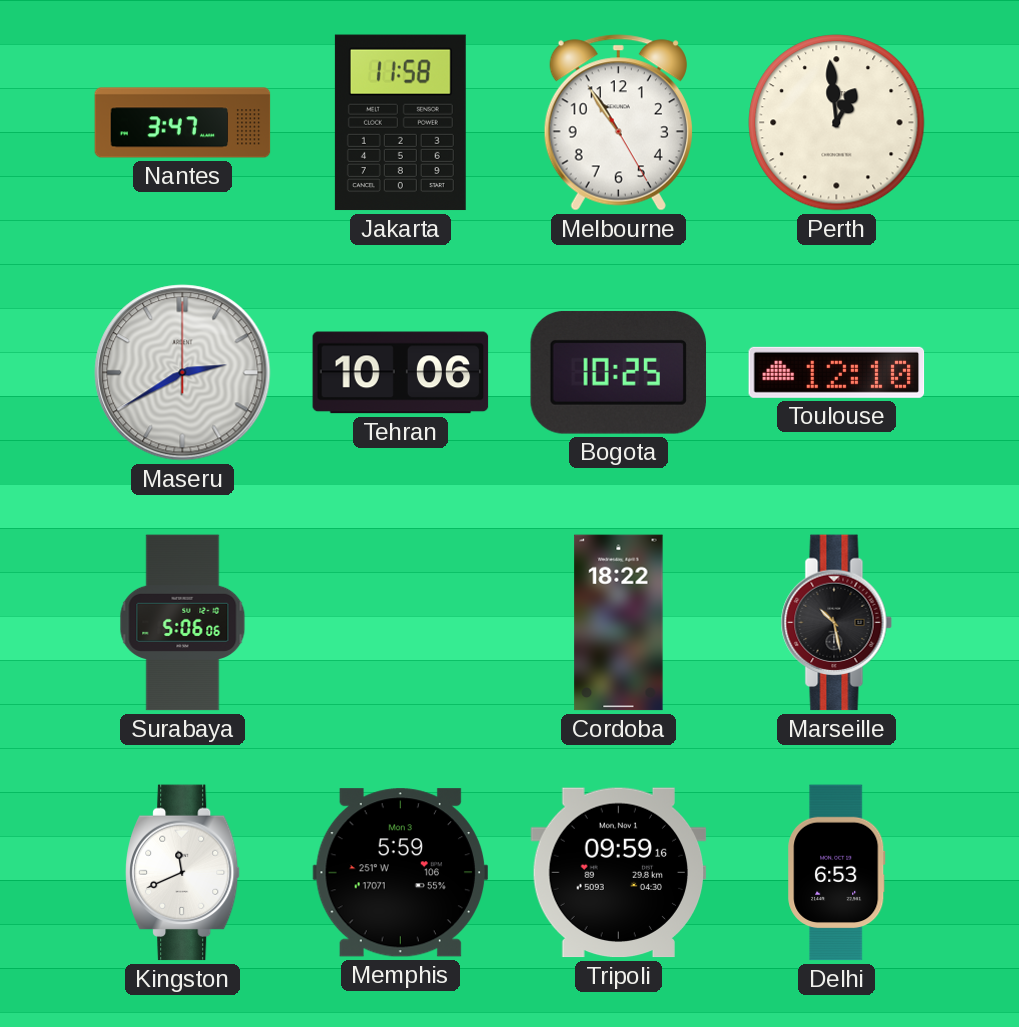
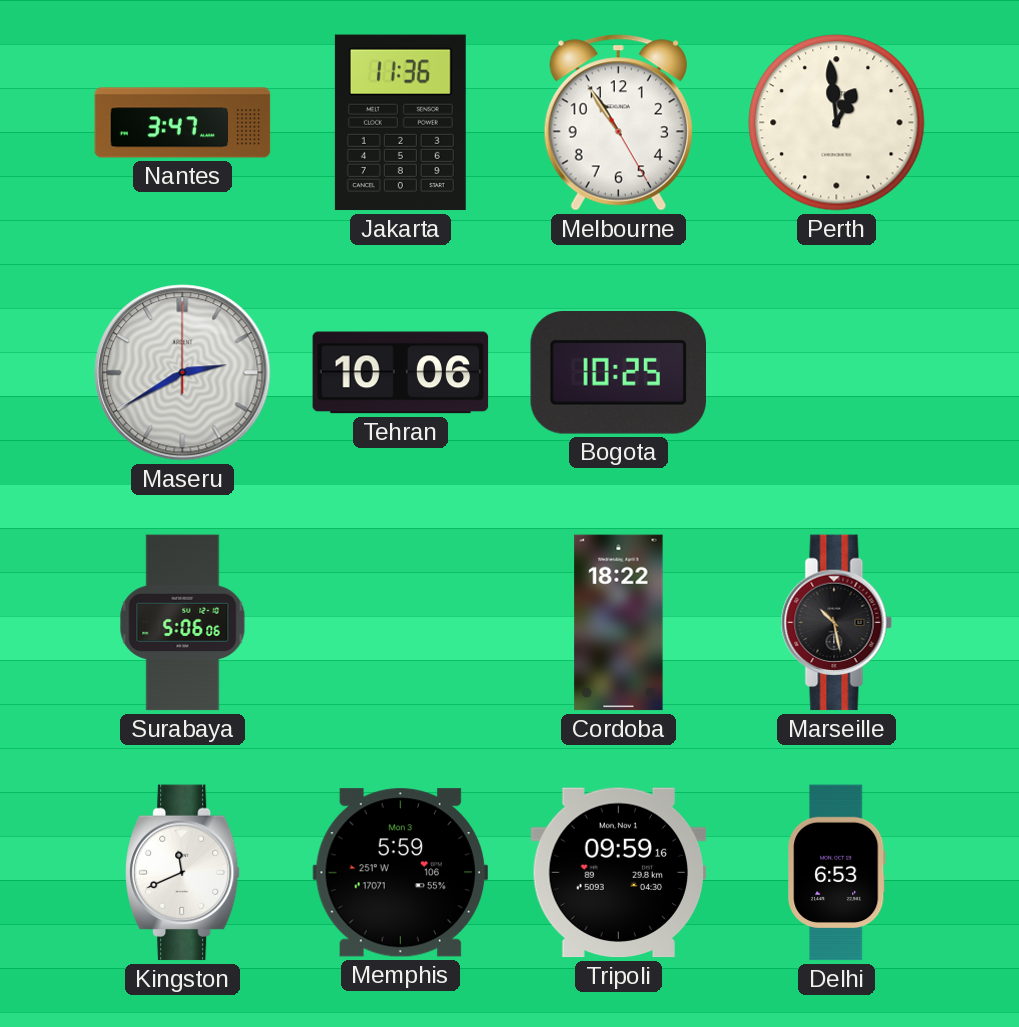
Jakarta: 11:58 -> 11:36
Toulouse: 12:10 -> none
